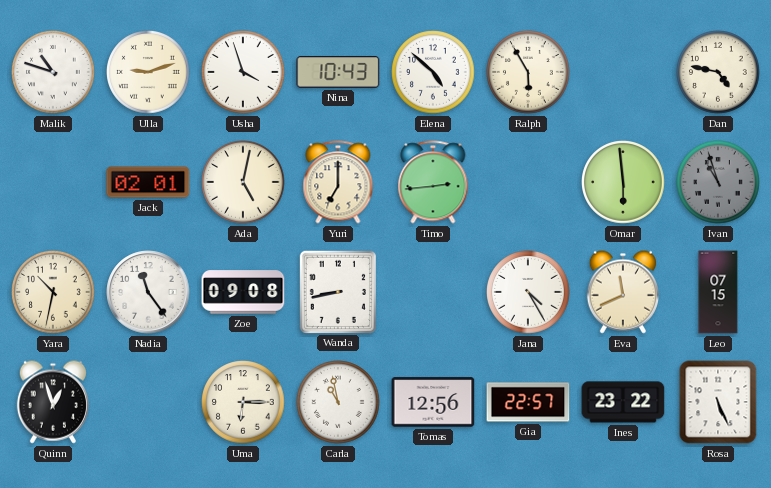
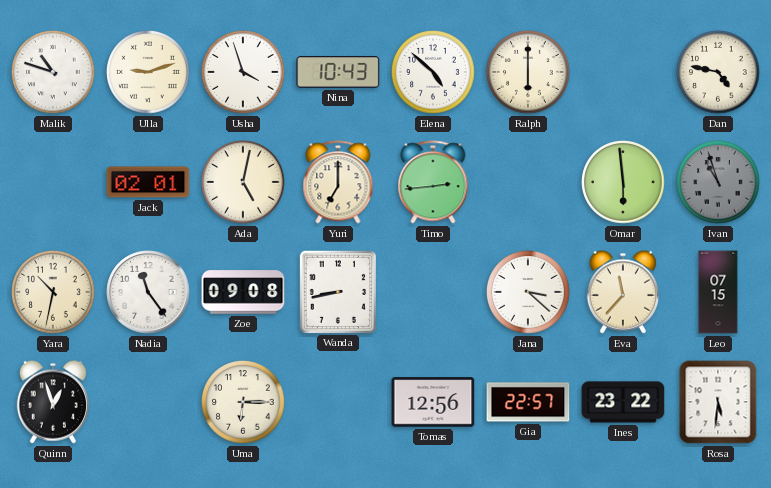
Ralph: 5:55 -> 6:00
Jana: 4:25 -> 3:22
Eva: 11:41 -> 11:37
Carla: 10:58 -> none
Rosa: 5:26 -> 5:31
